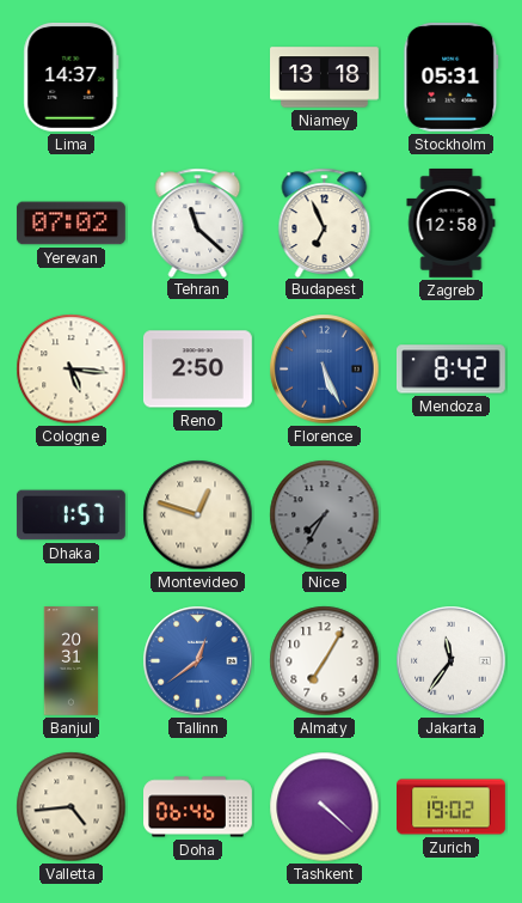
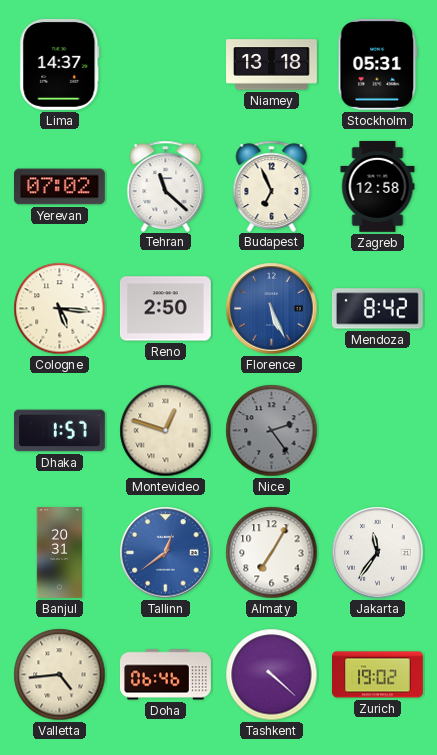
Nice: 7:35 -> 2:24
